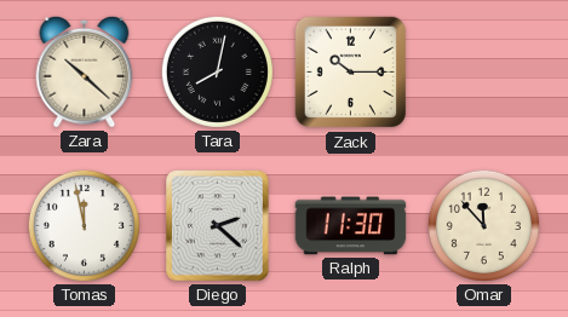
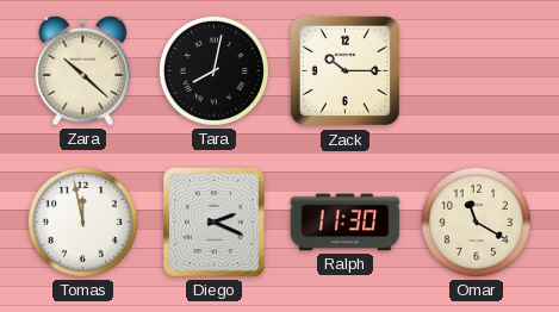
Diego: 2:22 -> 2:19
Omar: 11:53 -> 11:20
